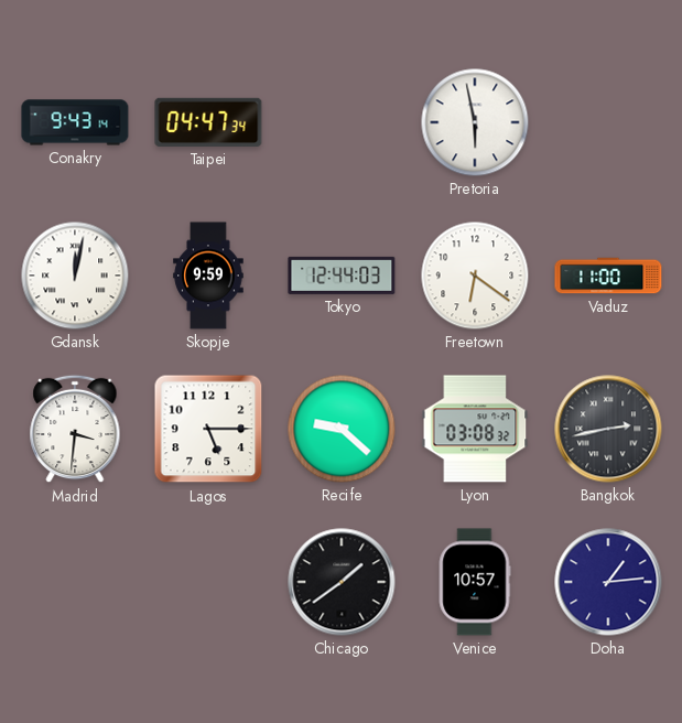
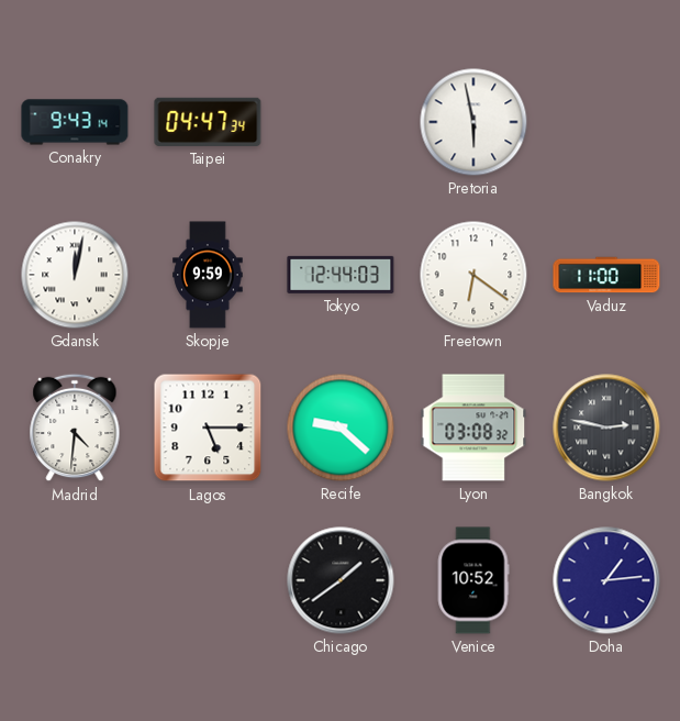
Madrid: 3:31 -> 4:31
Bangkok: 2:43 -> 2:47
Venice: 10:57 -> 10:52
